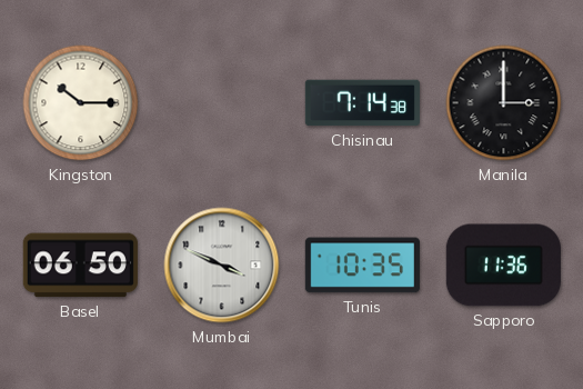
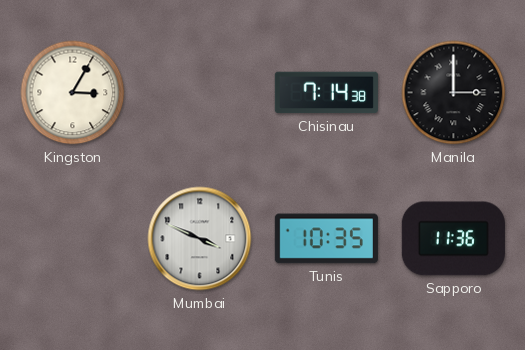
Kingston: 10:15 -> 3:05
Basel: 06:50 -> none
